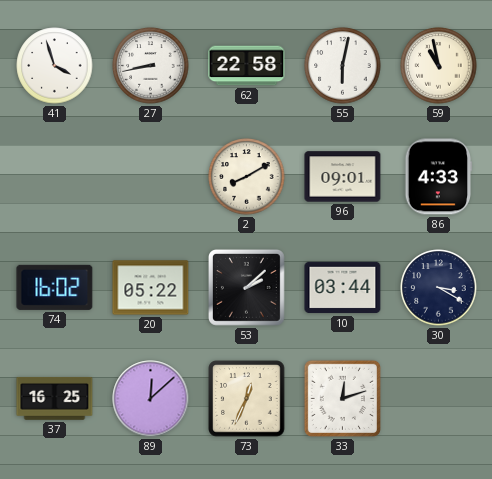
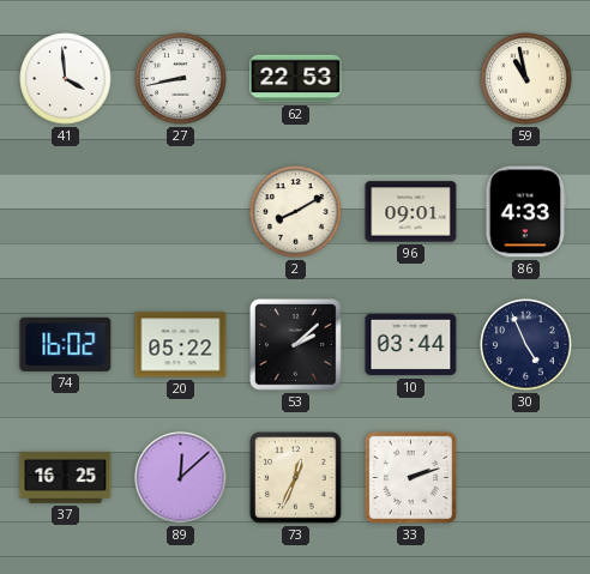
41: 3:57 -> 3:59
62: 22:58 -> 22:53
55: 6:02 -> none
30: 3:20 -> 4:56
33: 12:12 -> 2:12
